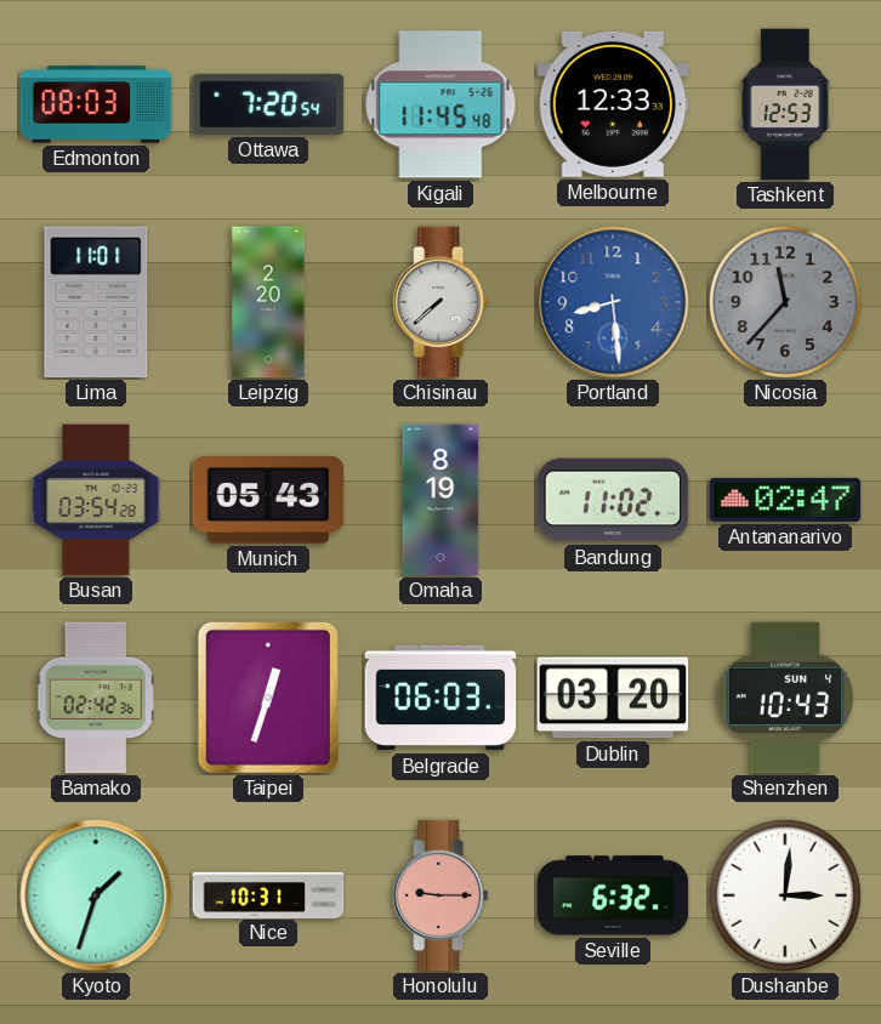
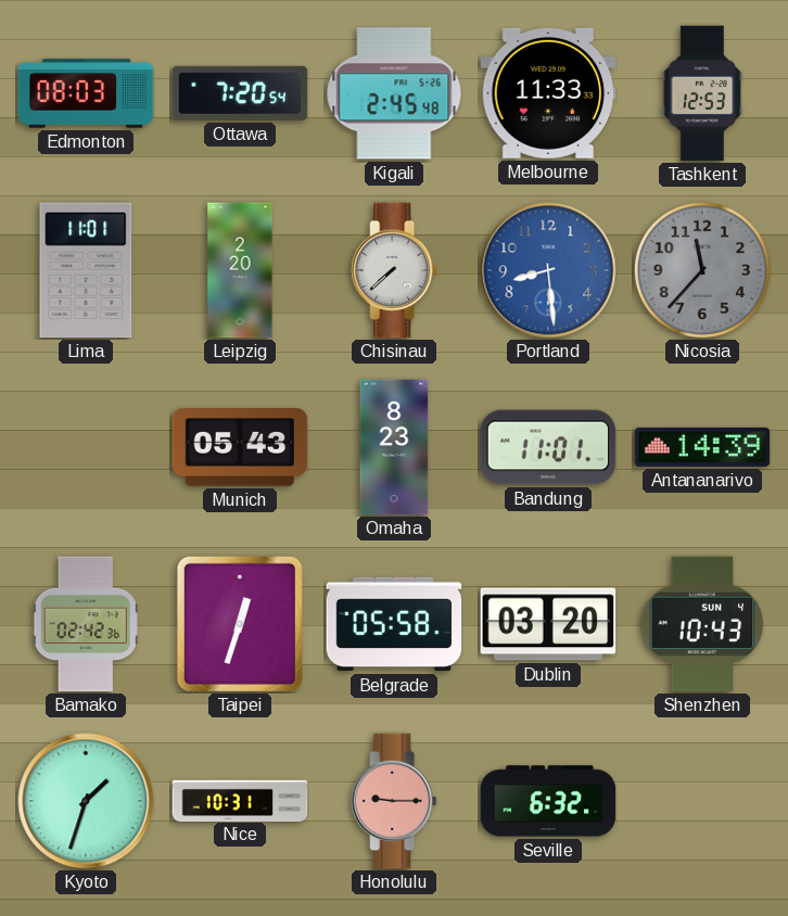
Kigali: 11:45 -> 2:45
Melbourne: 12:33 -> 11:33
Busan: 03:54 -> none
Omaha: 8:19 -> 8:23
Bandung: 11:02 -> 11:01
Antananarivo: 02:47 -> 14:39
Belgrade: 06:03 -> 05:58
Dushanbe: 3:01 -> none
